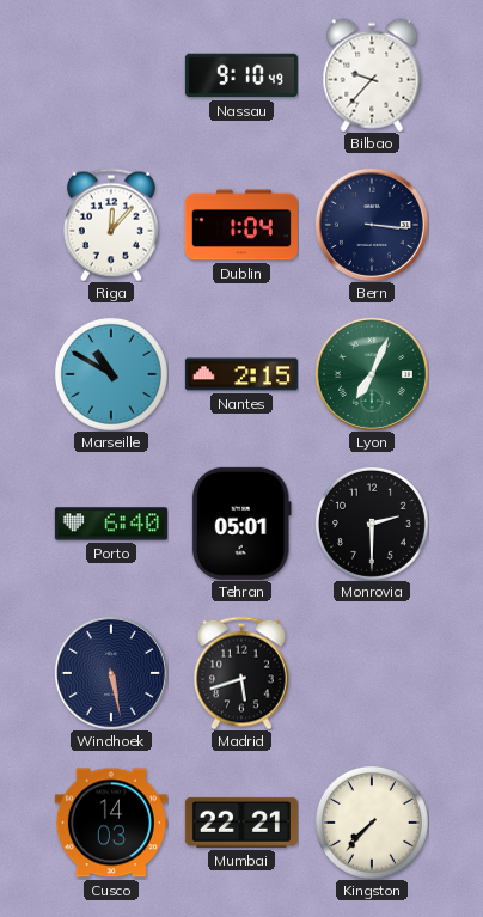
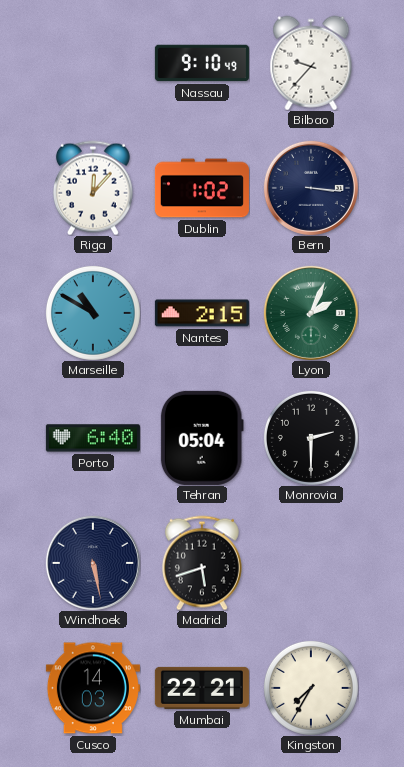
Dublin: 1:04 -> 1:02
Lyon: 7:04 -> 2:04
Tehran: 05:01 -> 05:04
Kingston: 7:37 -> 7:35
